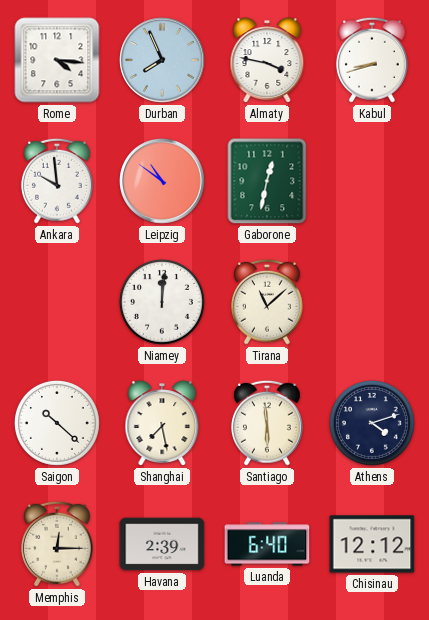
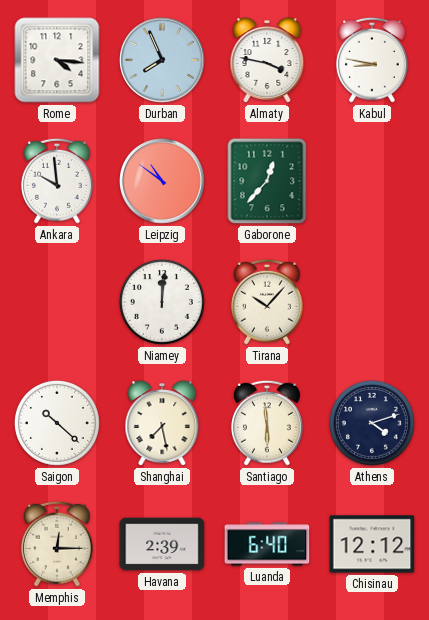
Kabul: 8:42 -> 8:47
Gaborone: 12:32 -> 12:37
Tirana: 11:08 -> 10:07
